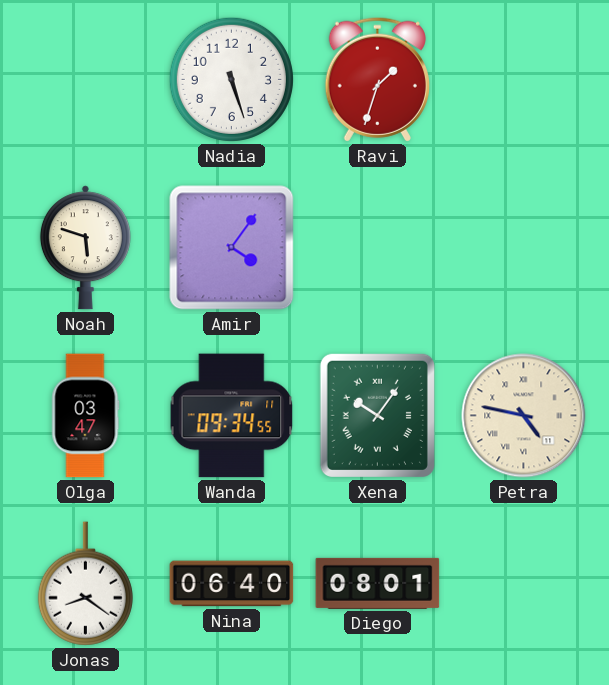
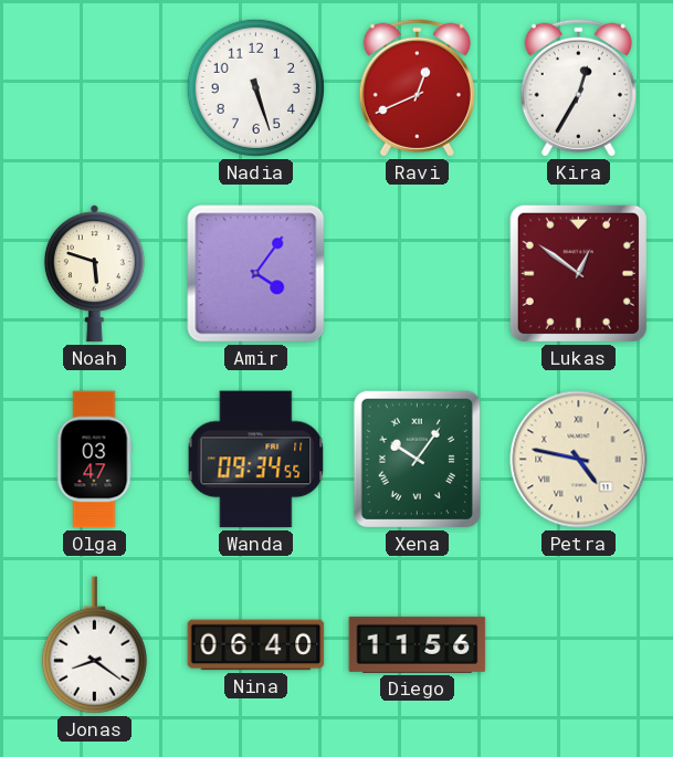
Ravi: 1:33 -> 12:41
Kira: none -> 12:35
Lukas: none -> 12:51
Diego: 08:01 -> 11:56
